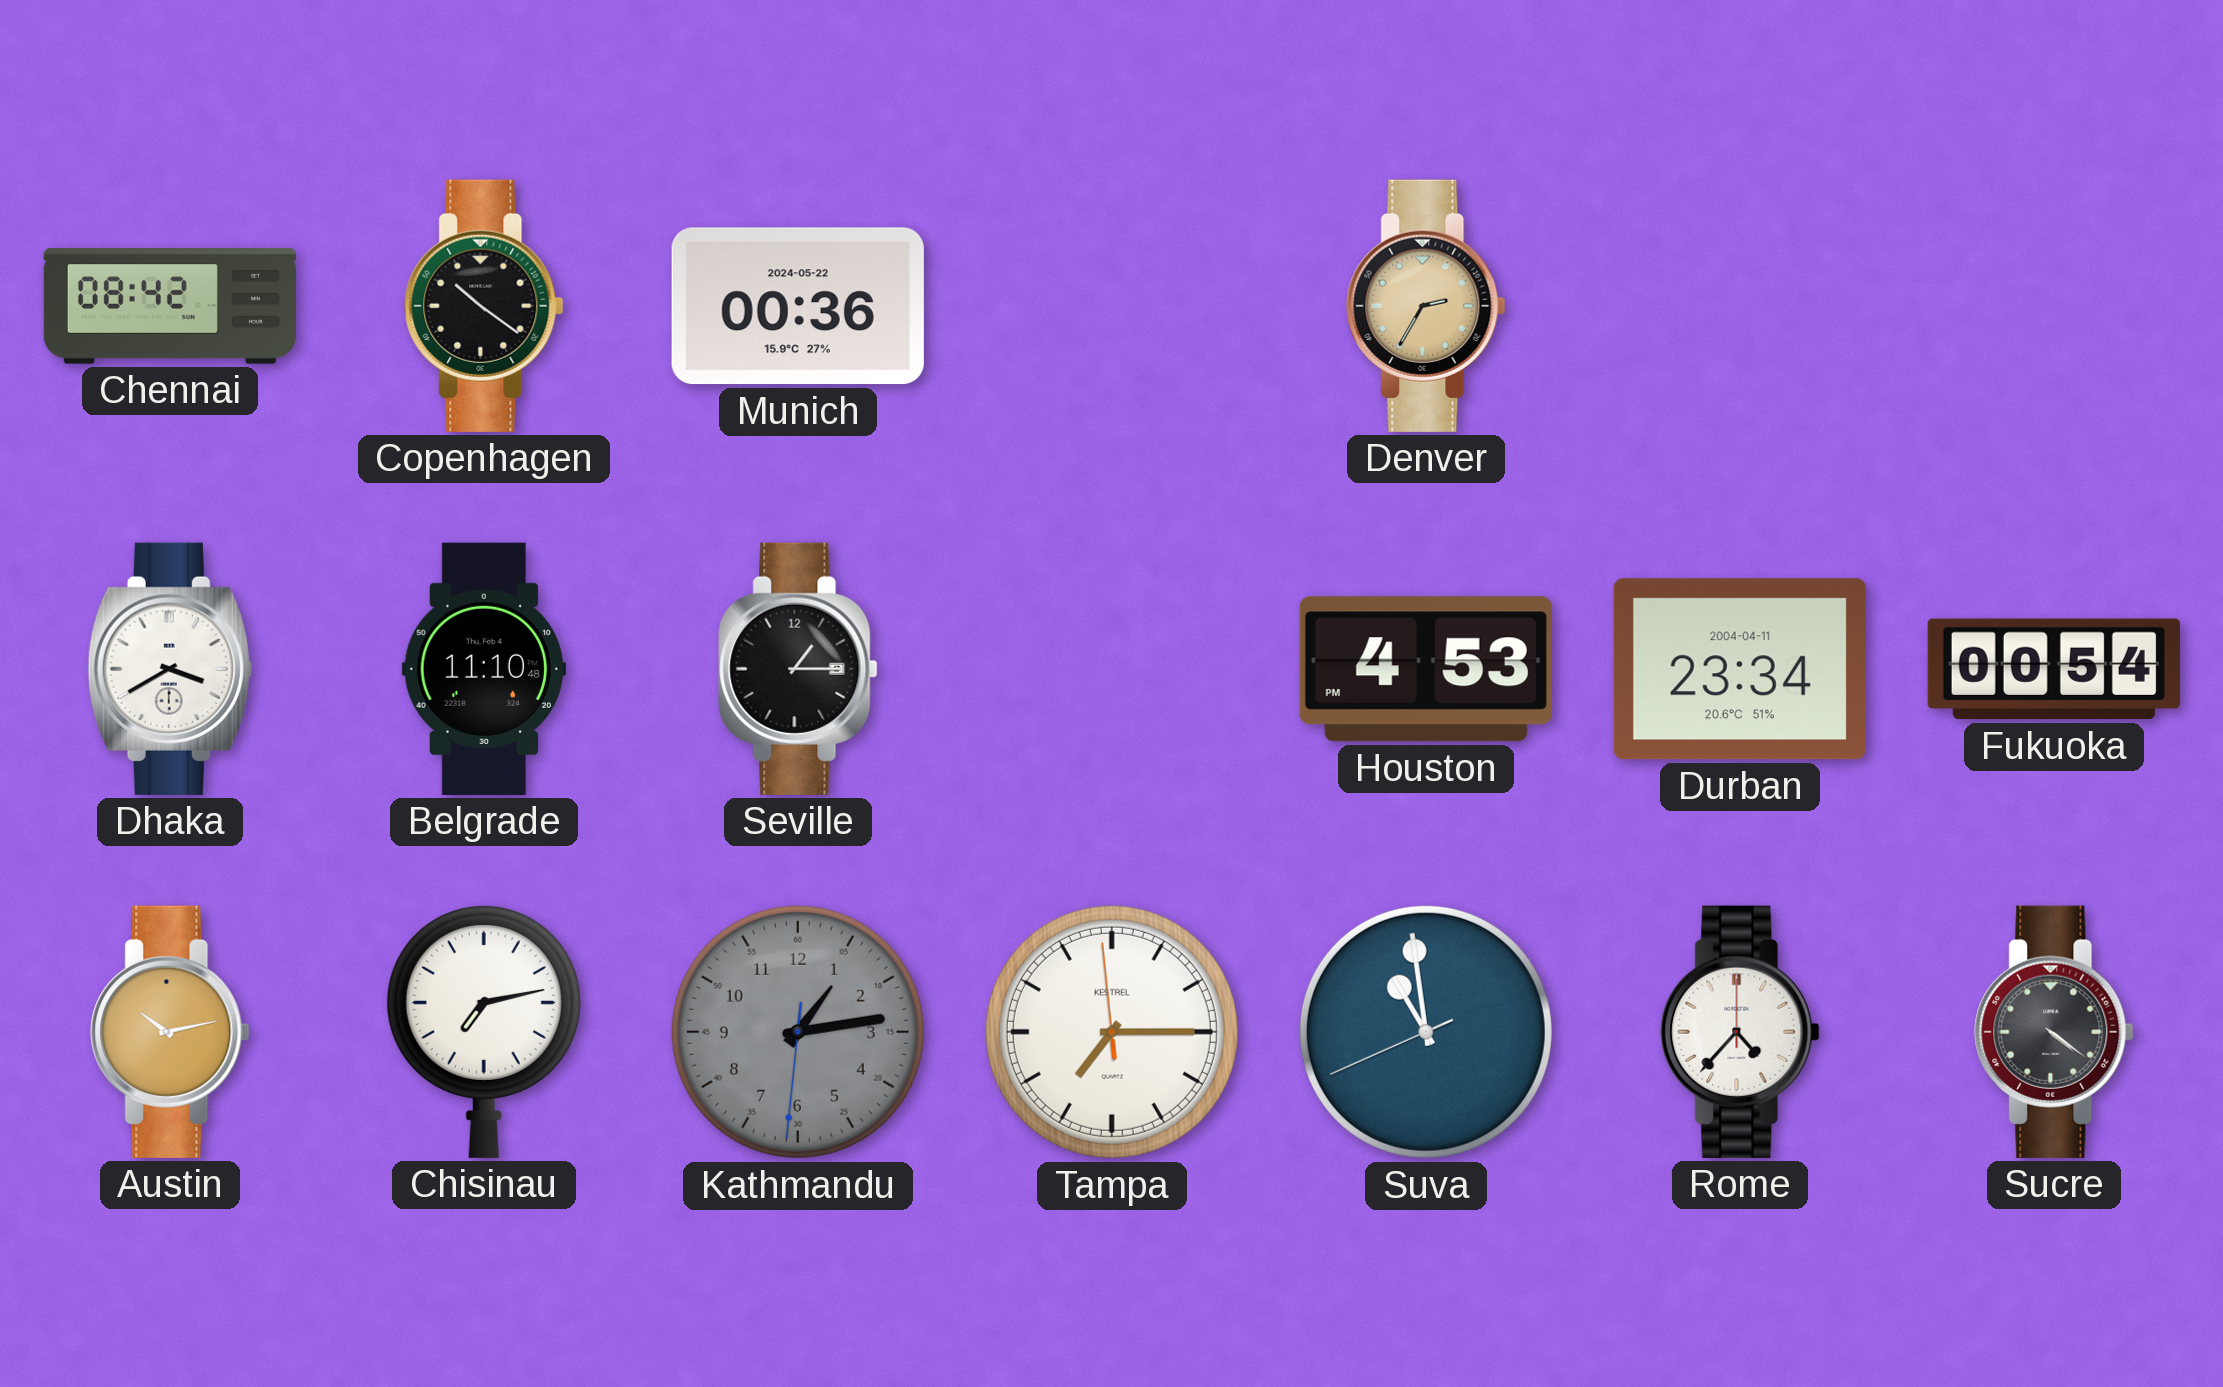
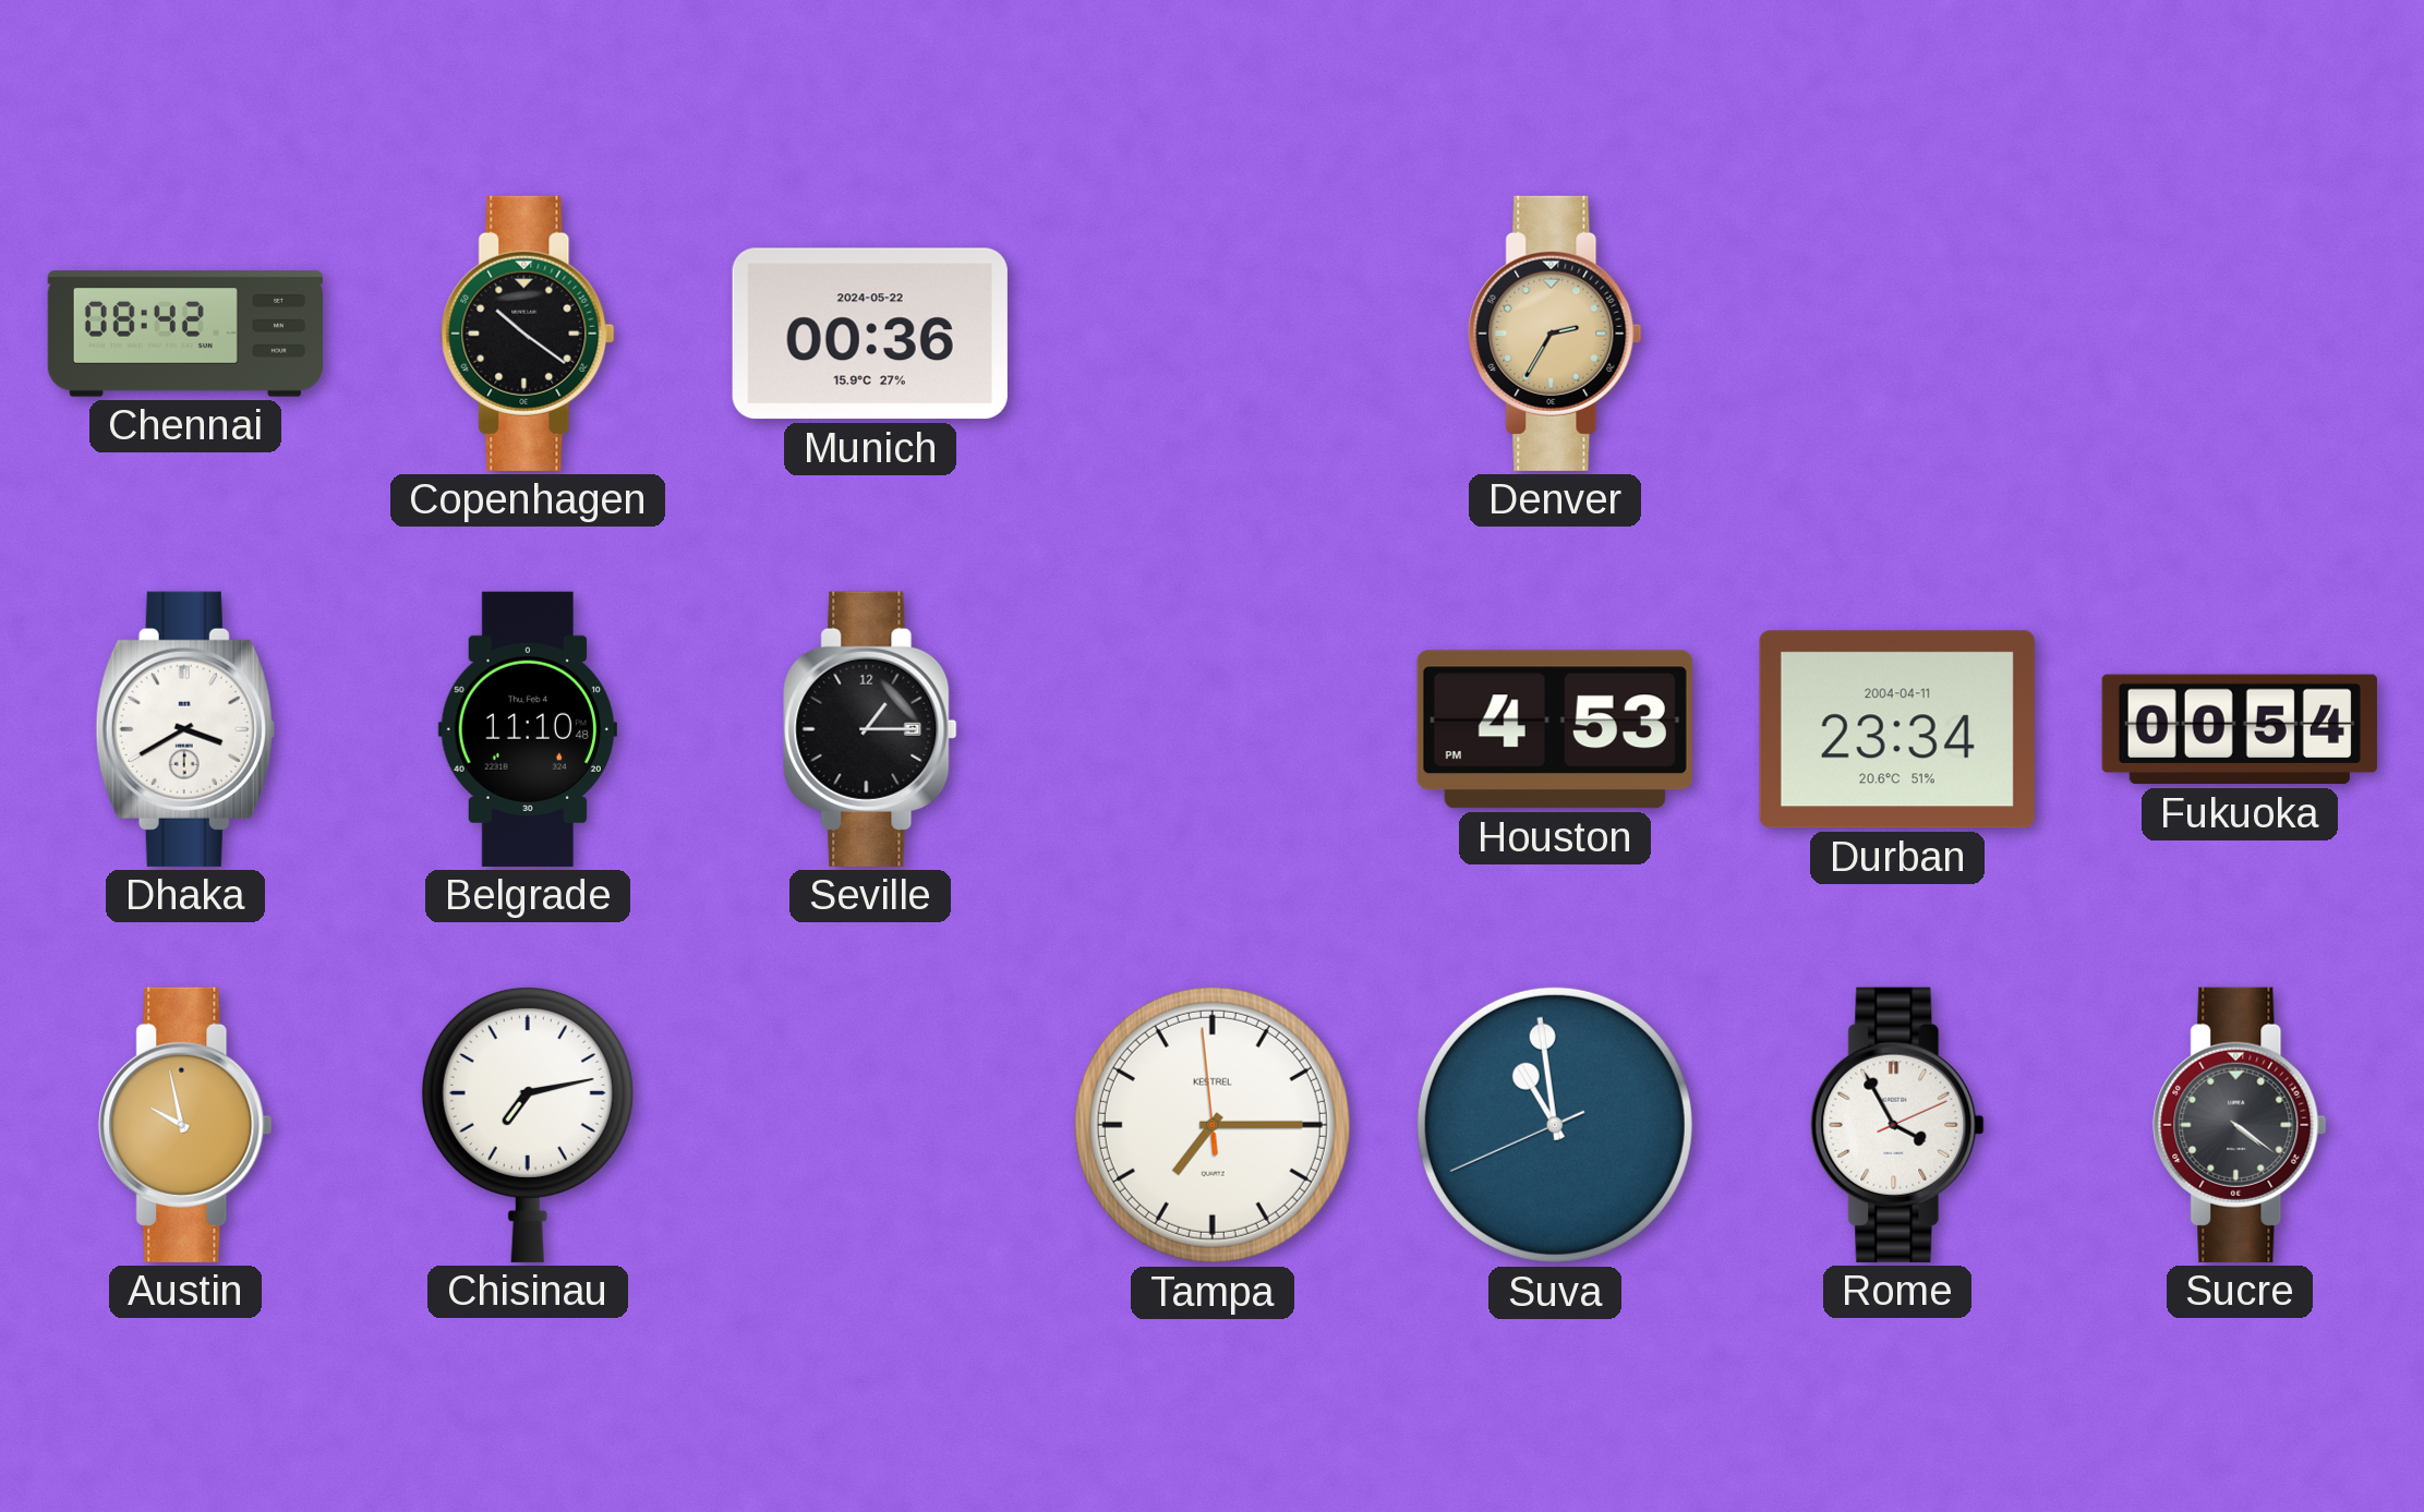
Austin: 10:13 -> 9:58
Kathmandu: 1:13 -> none
Rome: 4:37 -> 3:55
